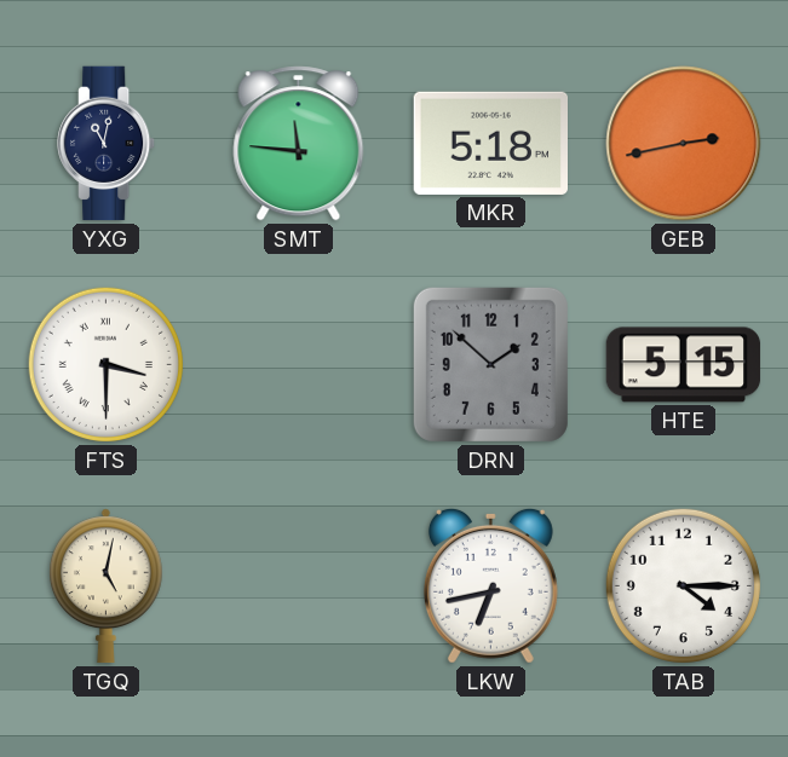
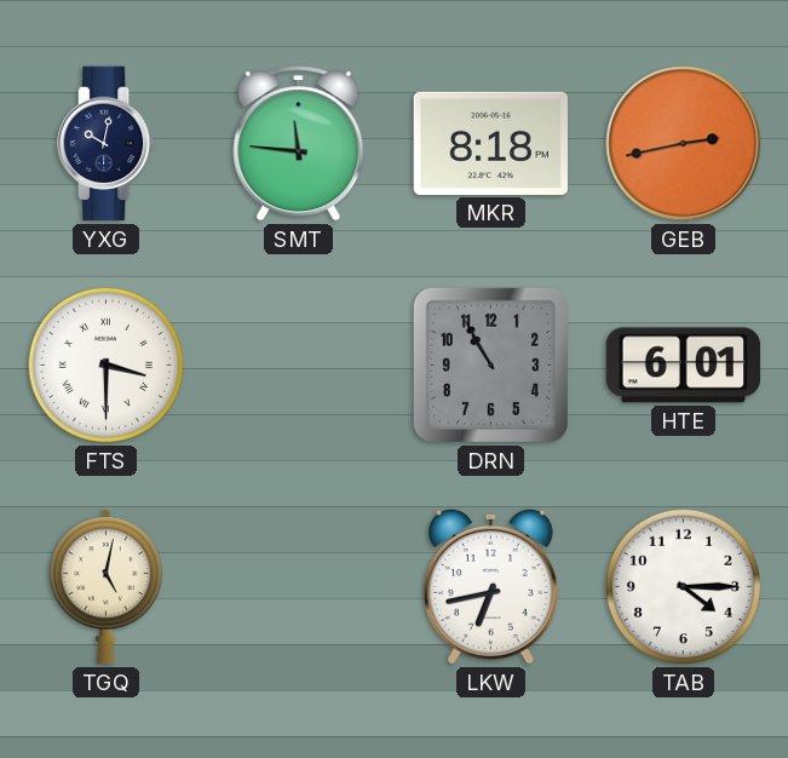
YXG: 11:02 -> 10:02
MKR: 5:18 -> 8:18
DRN: 1:52 -> 10:55
HTE: 5:15 -> 6:01
